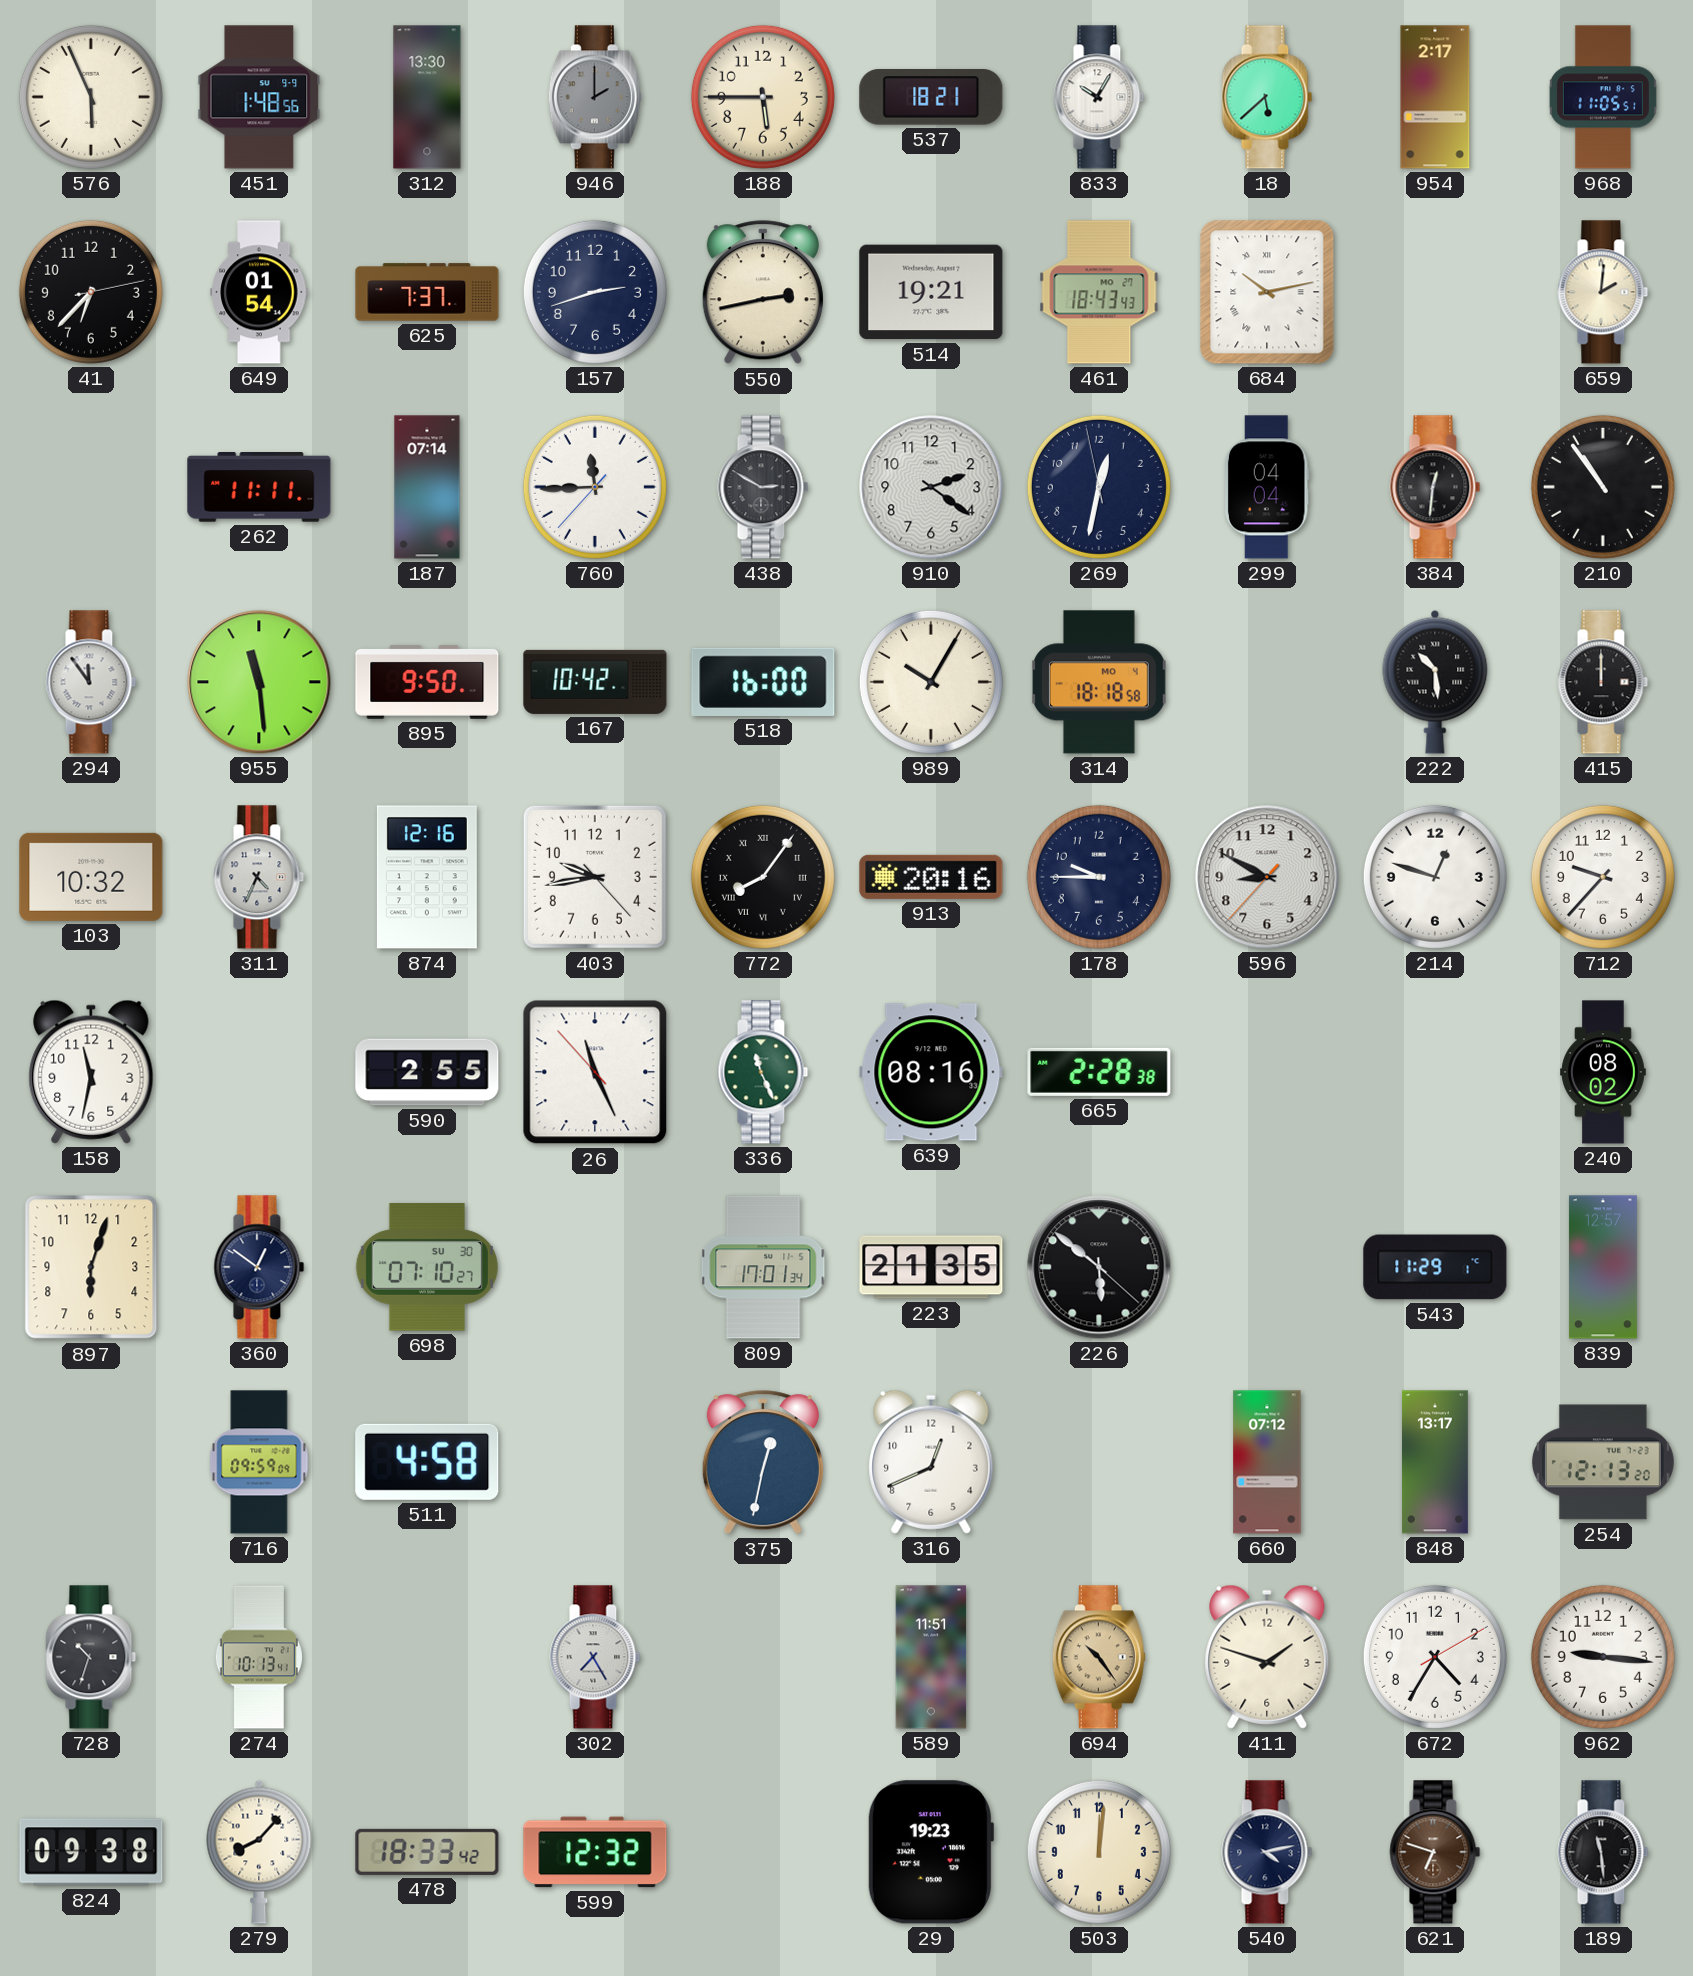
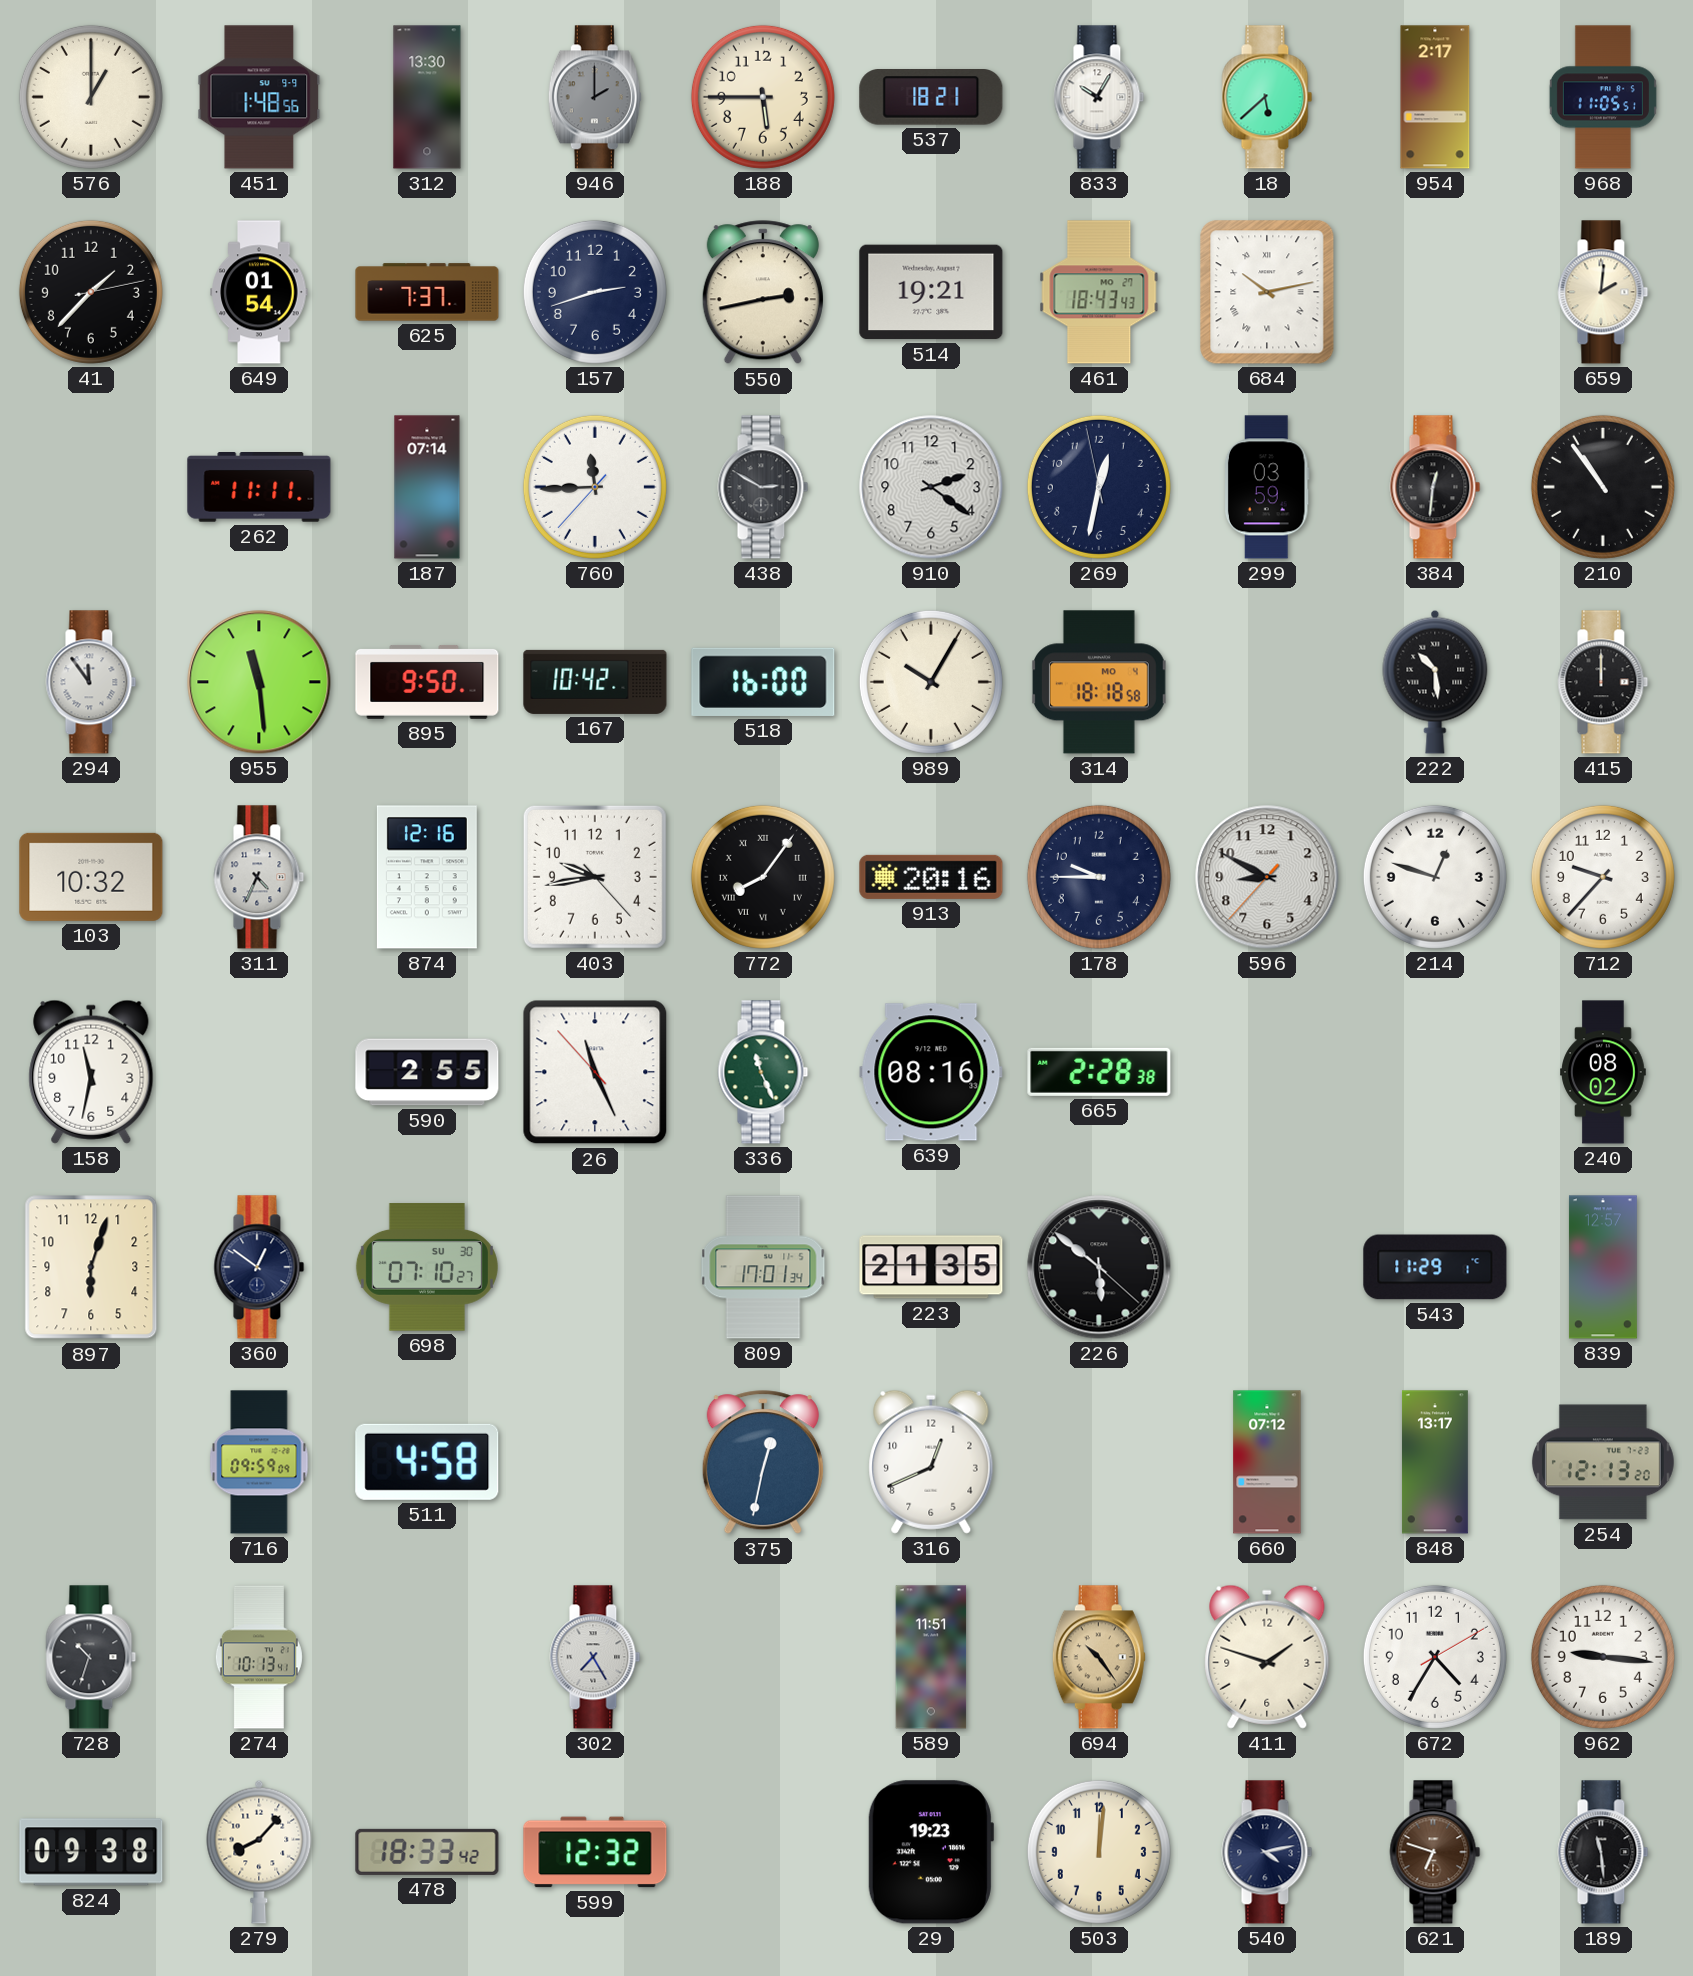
576: 5:56 -> 1:00
41: 6:37 -> 1:37
299: 04:04 -> 03:59
